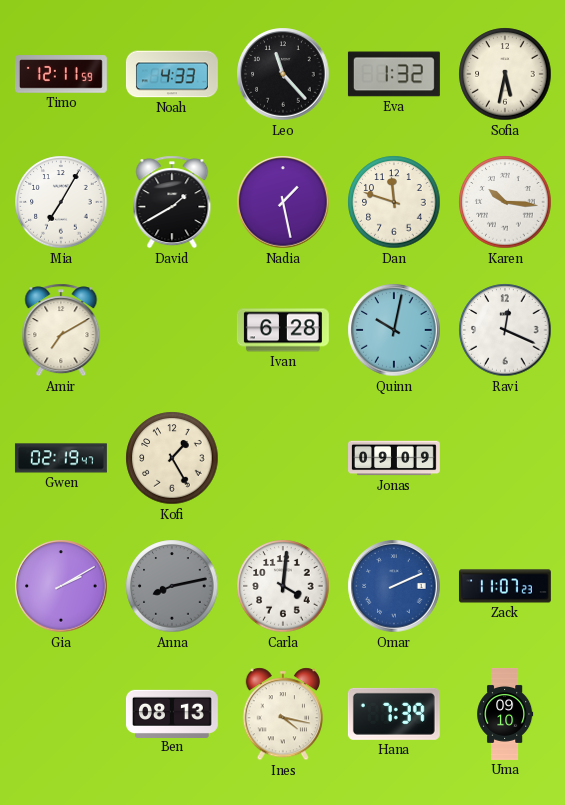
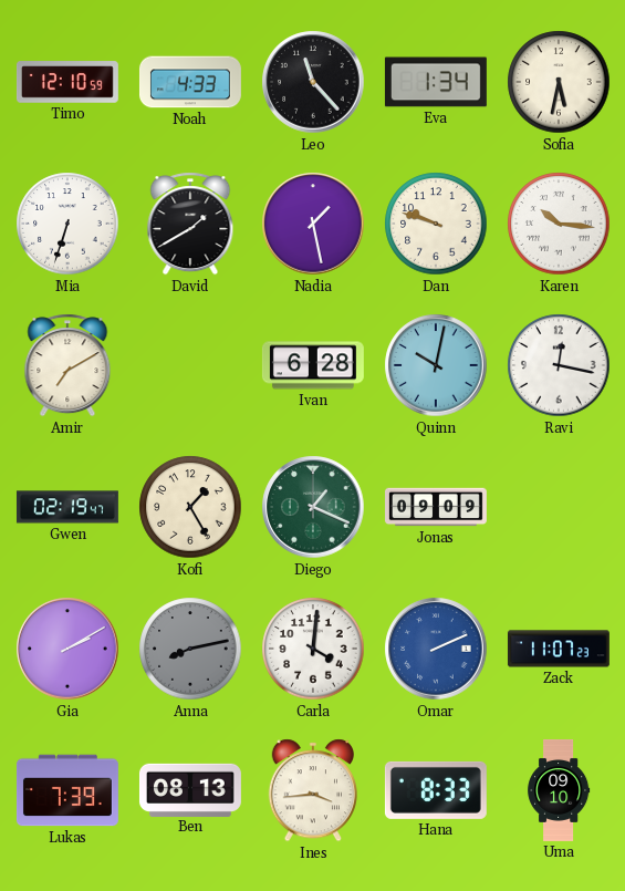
Timo: 12:11 -> 12:10
Eva: 1:32 -> 1:34
Mia: 7:05 -> 6:33
Dan: 11:48 -> 9:48
Ravi: 12:19 -> 12:17
Diego: none -> 1:19
Lukas: none -> 7:39
Ines: 4:17 -> 3:44
Hana: 7:39 -> 8:33
